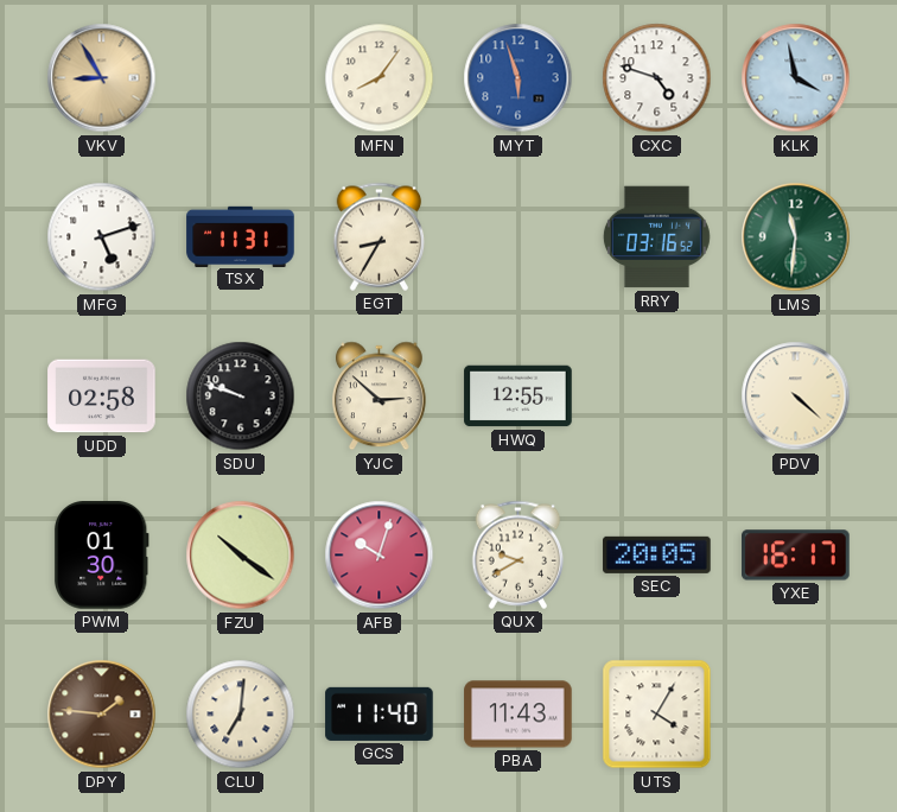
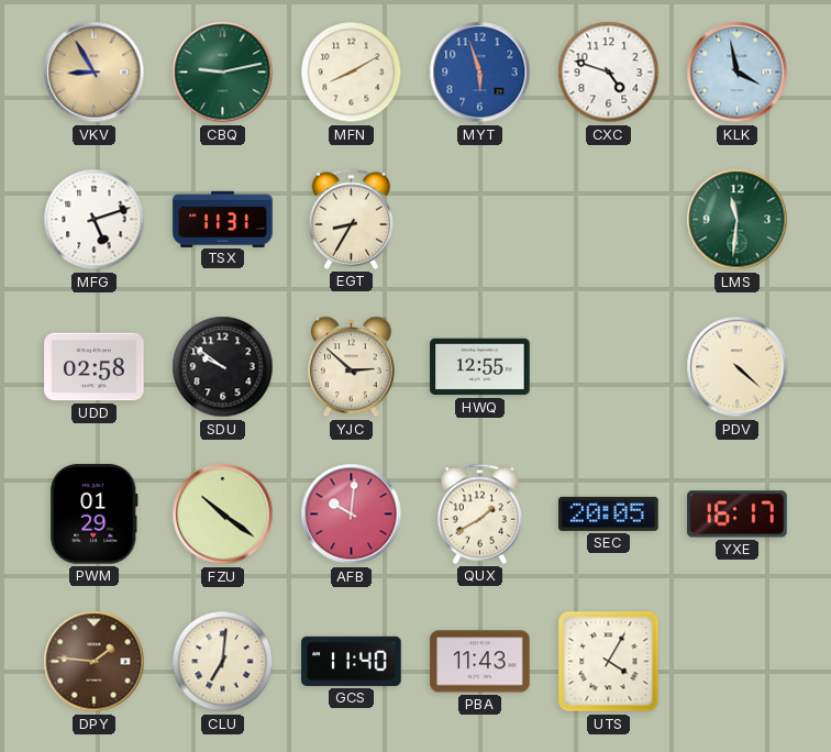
CBQ: none -> 9:13
MFN: 8:06 -> 8:10
RRY: 03:16 -> none
SDU: 9:48 -> 9:51
PWM: 01:30 -> 01:29
AFB: 10:03 -> 10:01
QUX: 9:40 -> 1:40
